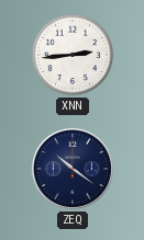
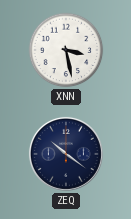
XNN: 2:44 -> 3:28
